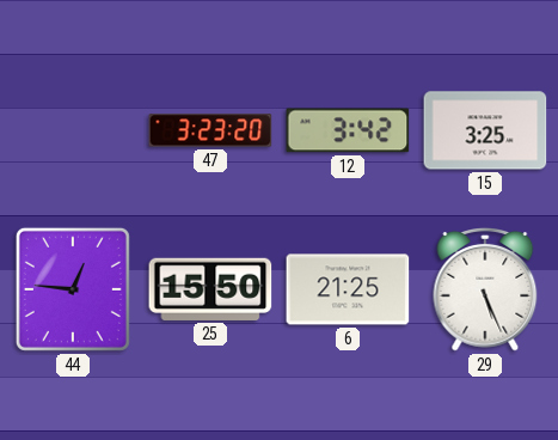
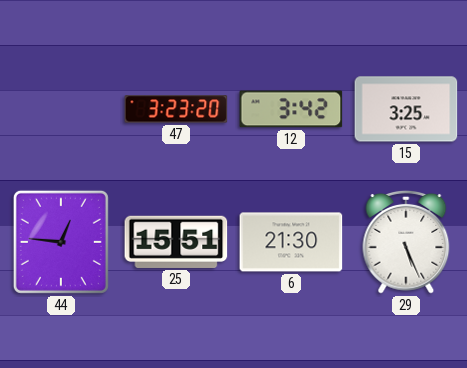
25: 15:50 -> 15:51
6: 21:25 -> 21:30
